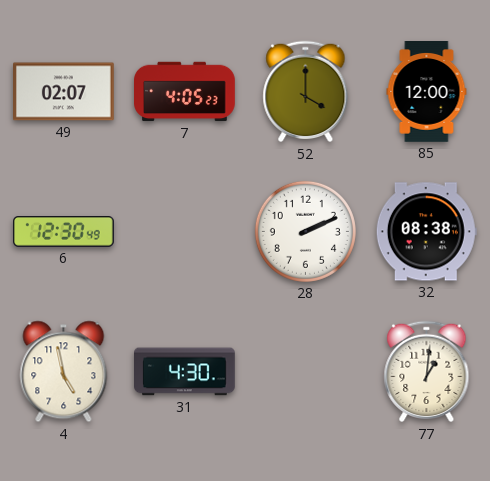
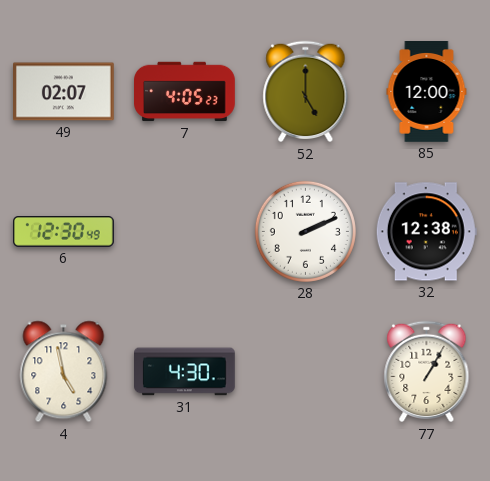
52: 4:00 -> 5:00
32: 08:38 -> 12:38
77: 1:01 -> 1:05
